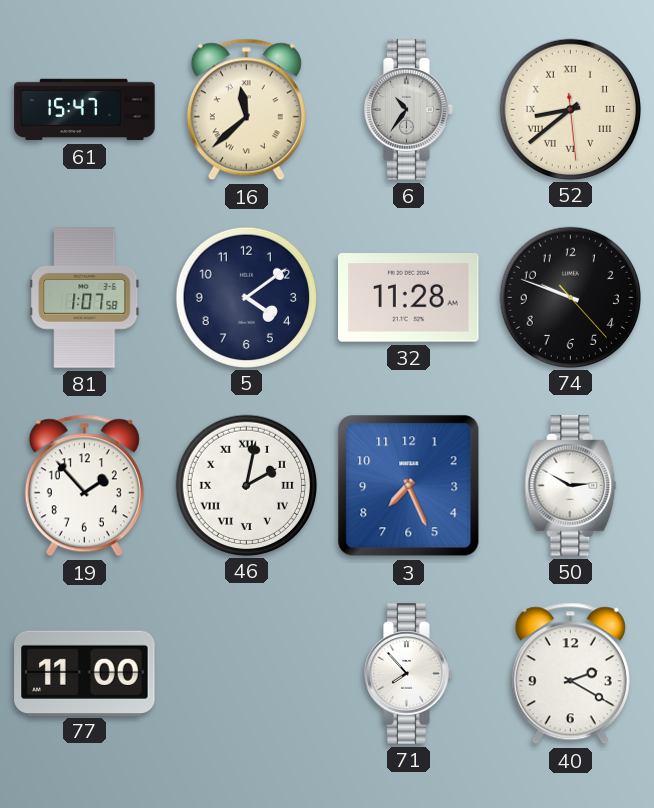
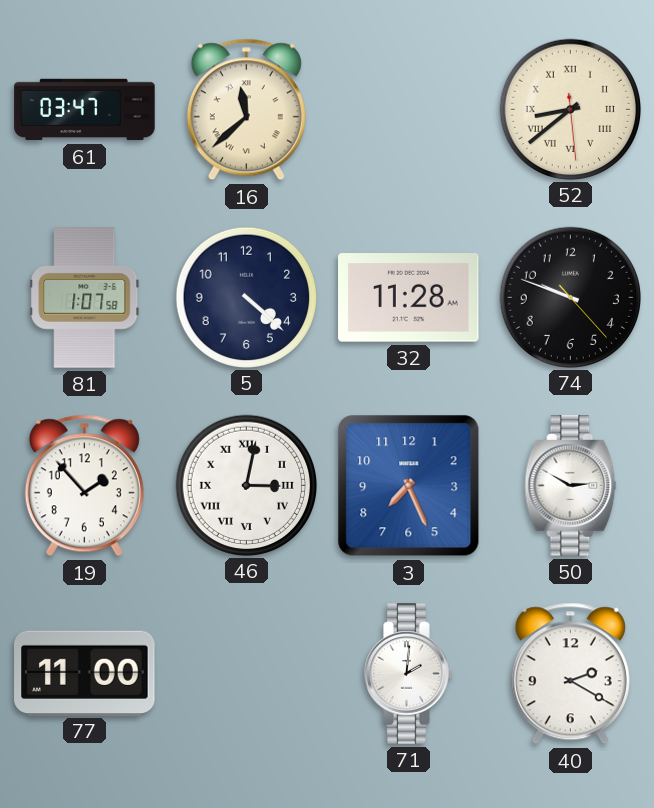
61: 15:47 -> 03:47
6: 10:36 -> none
5: 4:09 -> 4:22
46: 2:02 -> 3:02
71: 7:53 -> 2:01
